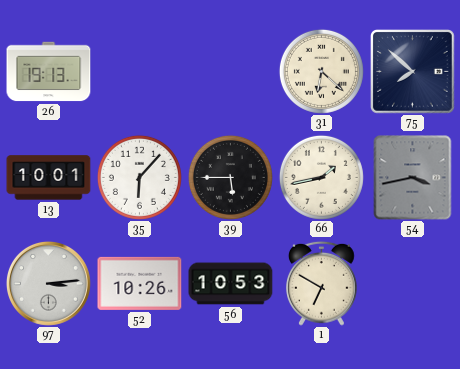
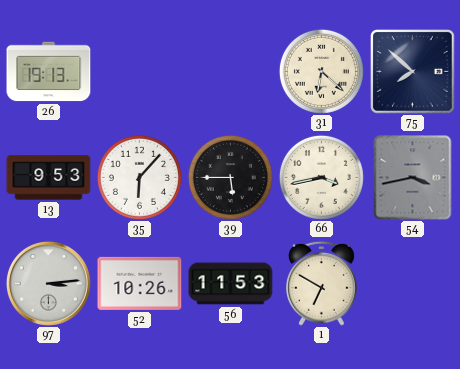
13: 10:01 -> 9:53
66: 1:43 -> 3:43
56: 10:53 -> 11:53
